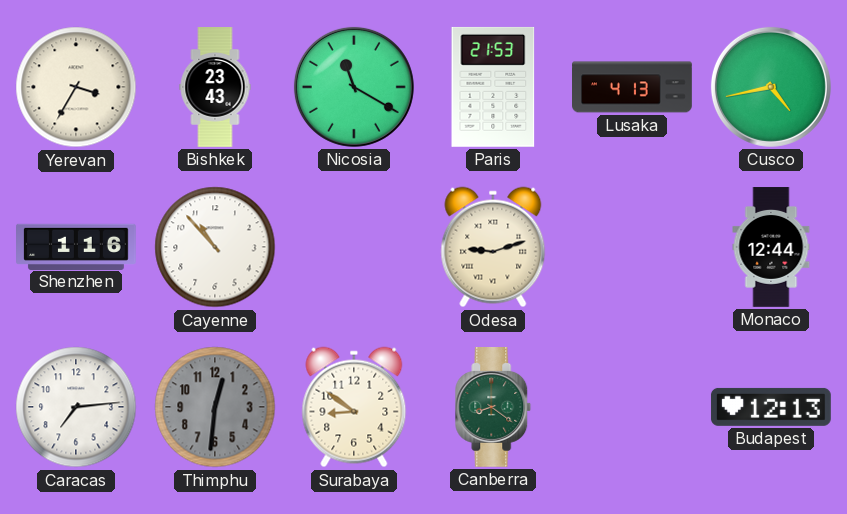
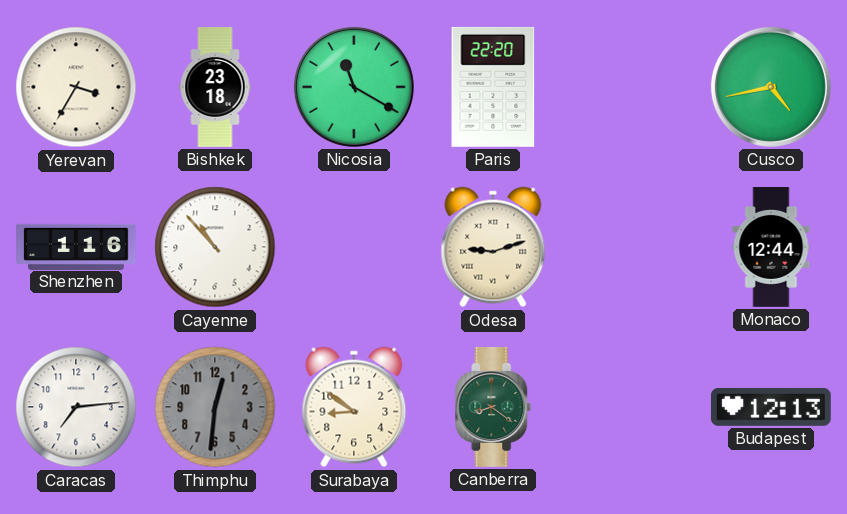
Bishkek: 23:43 -> 23:18
Paris: 21:53 -> 22:20
Lusaka: 4:13 -> none
